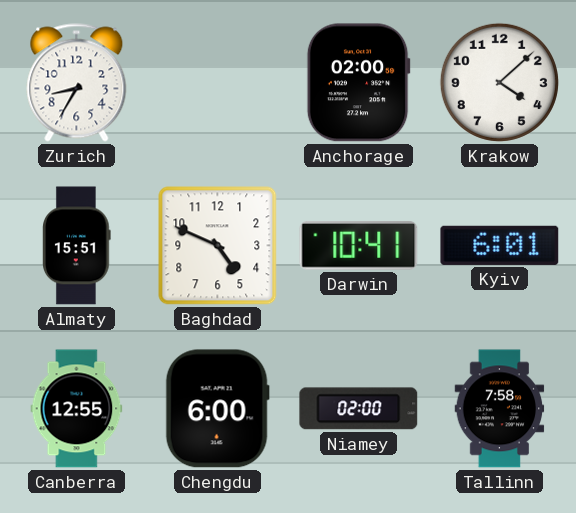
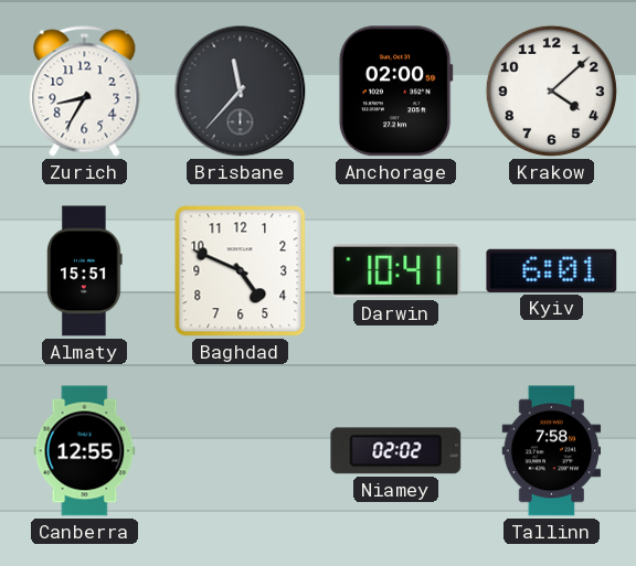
Brisbane: none -> 11:37
Chengdu: 6:00 -> none
Niamey: 02:00 -> 02:02
